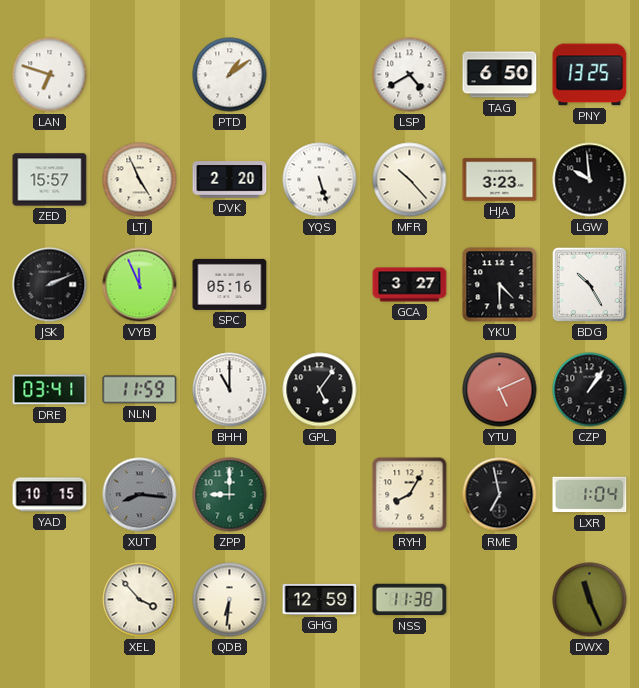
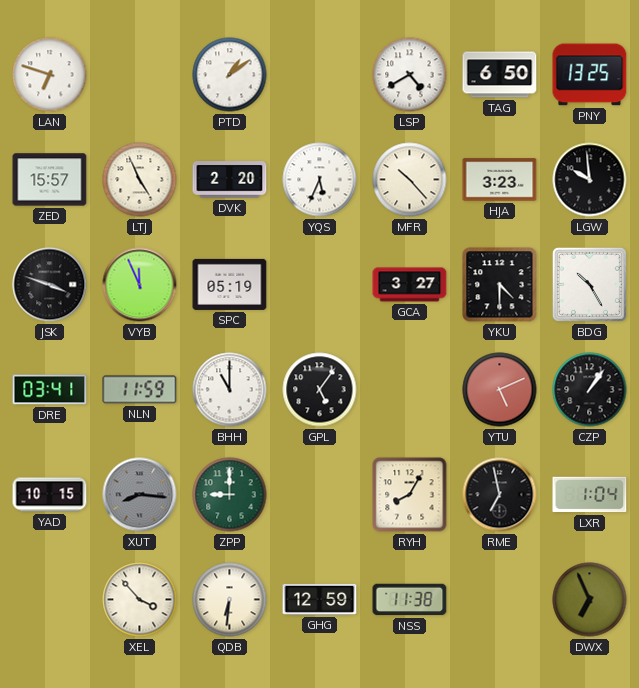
YQS: 5:27 -> 5:34
JSK: 2:11 -> 3:48
SPC: 05:16 -> 05:19
DWX: 11:26 -> 6:56
